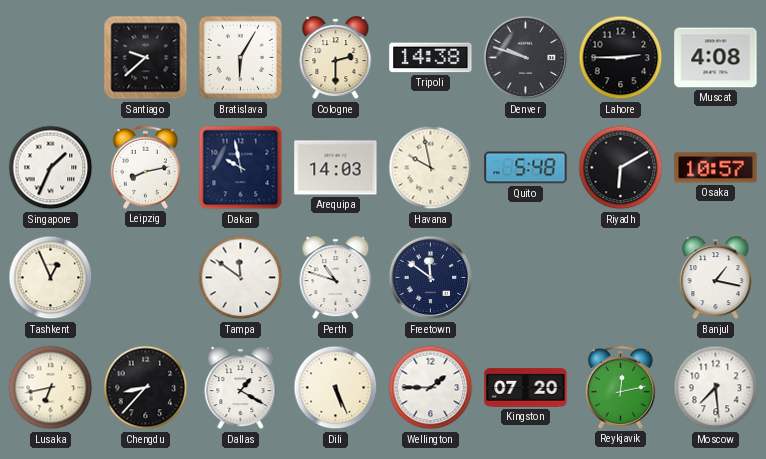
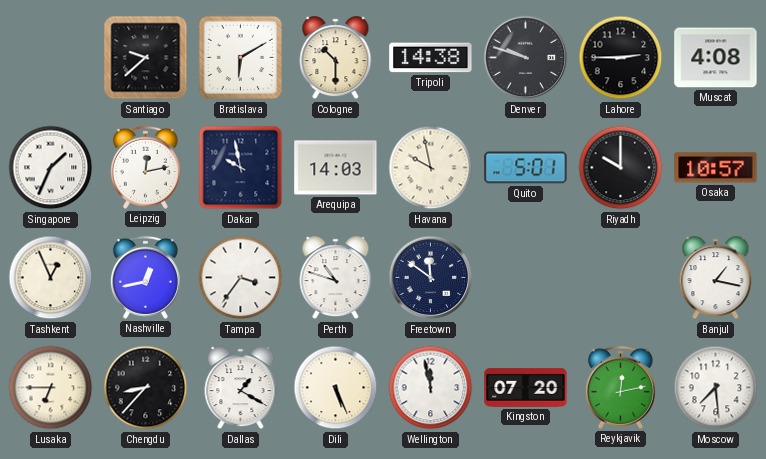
Bratislava: 6:05 -> 6:10
Cologne: 2:30 -> 10:30
Leipzig: 8:13 -> 12:13
Quito: 5:48 -> 5:01
Riyadh: 6:10 -> 10:00
Nashville: none -> 12:43
Tampa: 11:51 -> 3:36
Lusaka: 6:43 -> 6:45
Wellington: 1:45 -> 11:58
